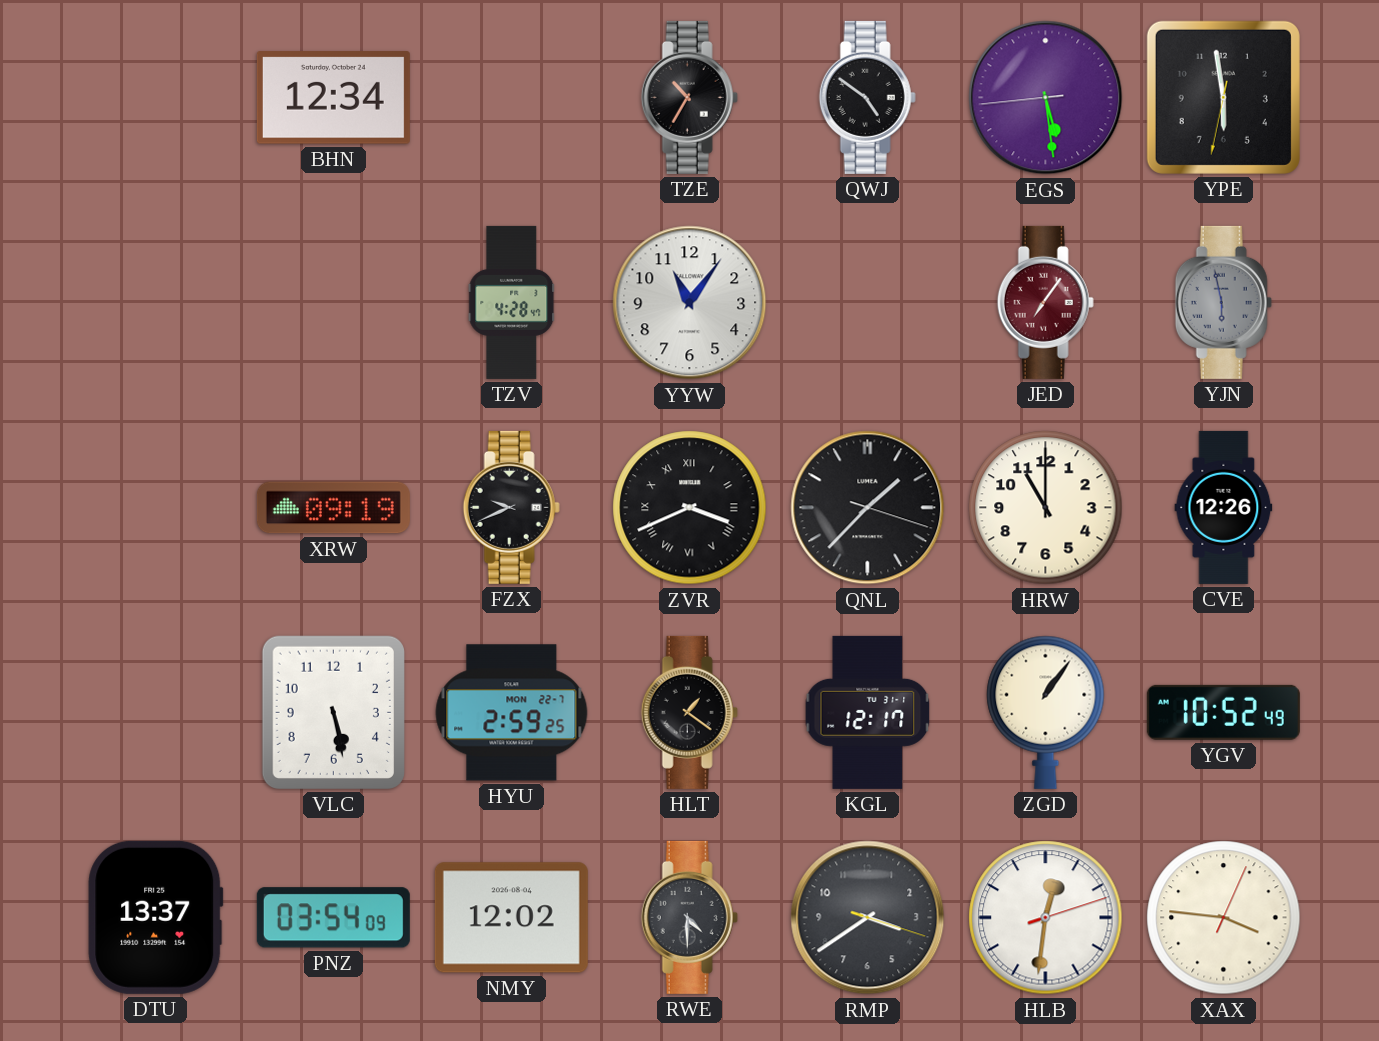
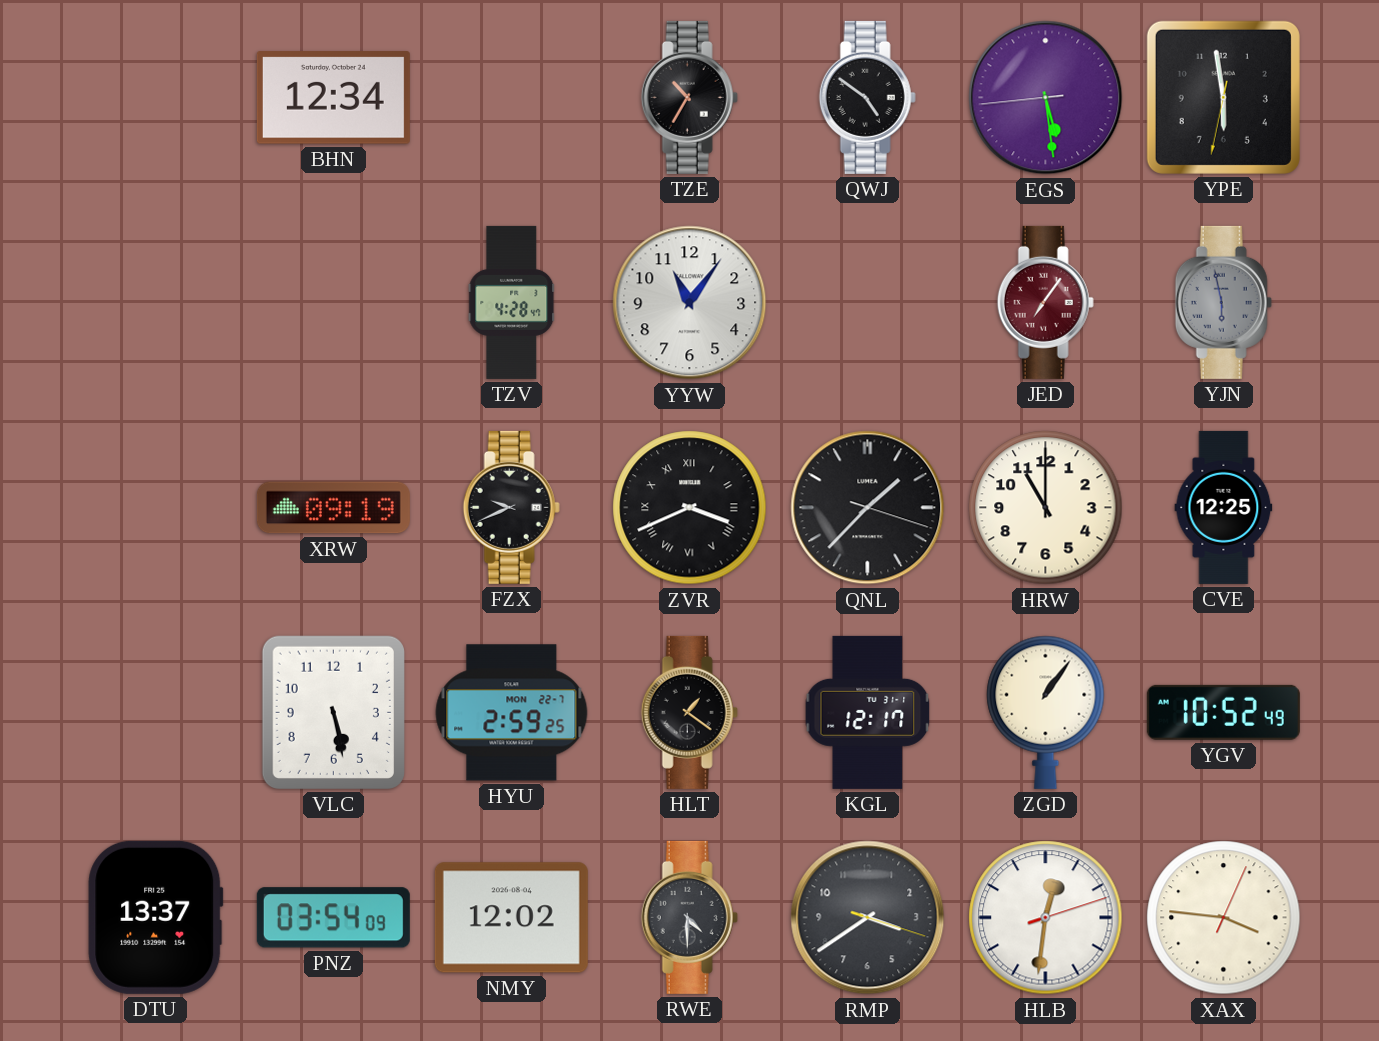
CVE: 12:26 -> 12:25
